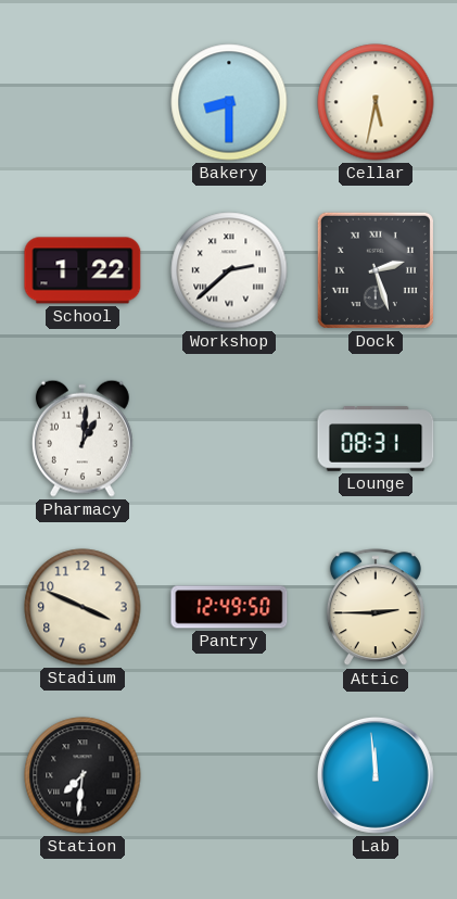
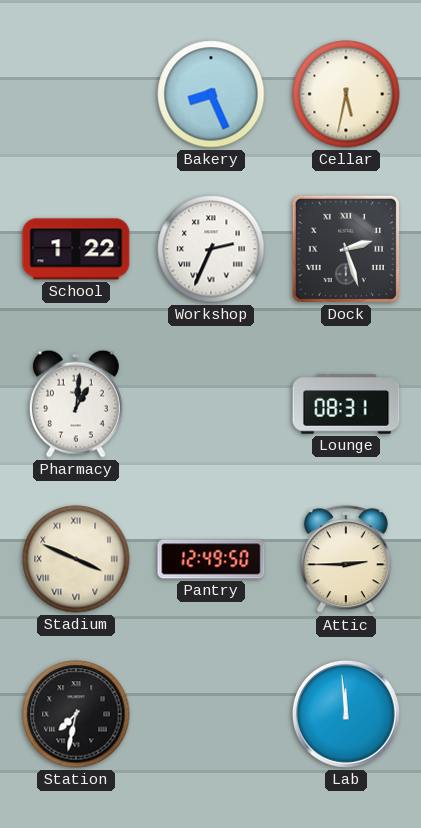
Bakery: 8:30 -> 8:26
Workshop: 2:38 -> 2:34
Stadium numerals: Arabic -> Roman
Station: 7:31 -> 7:32
